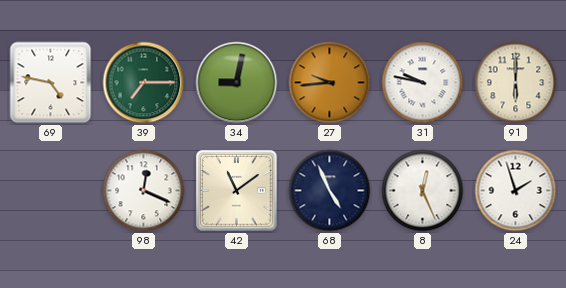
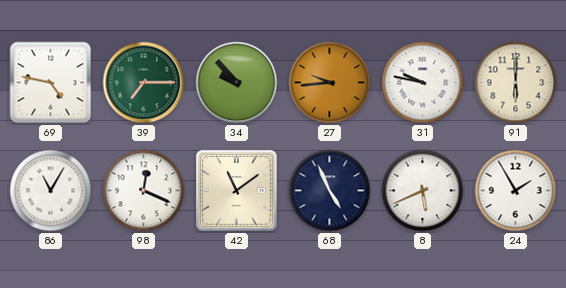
34: 9:02 -> 9:53
86: none -> 11:05
8: 12:26 -> 5:41
24: 1:57 -> 1:55
